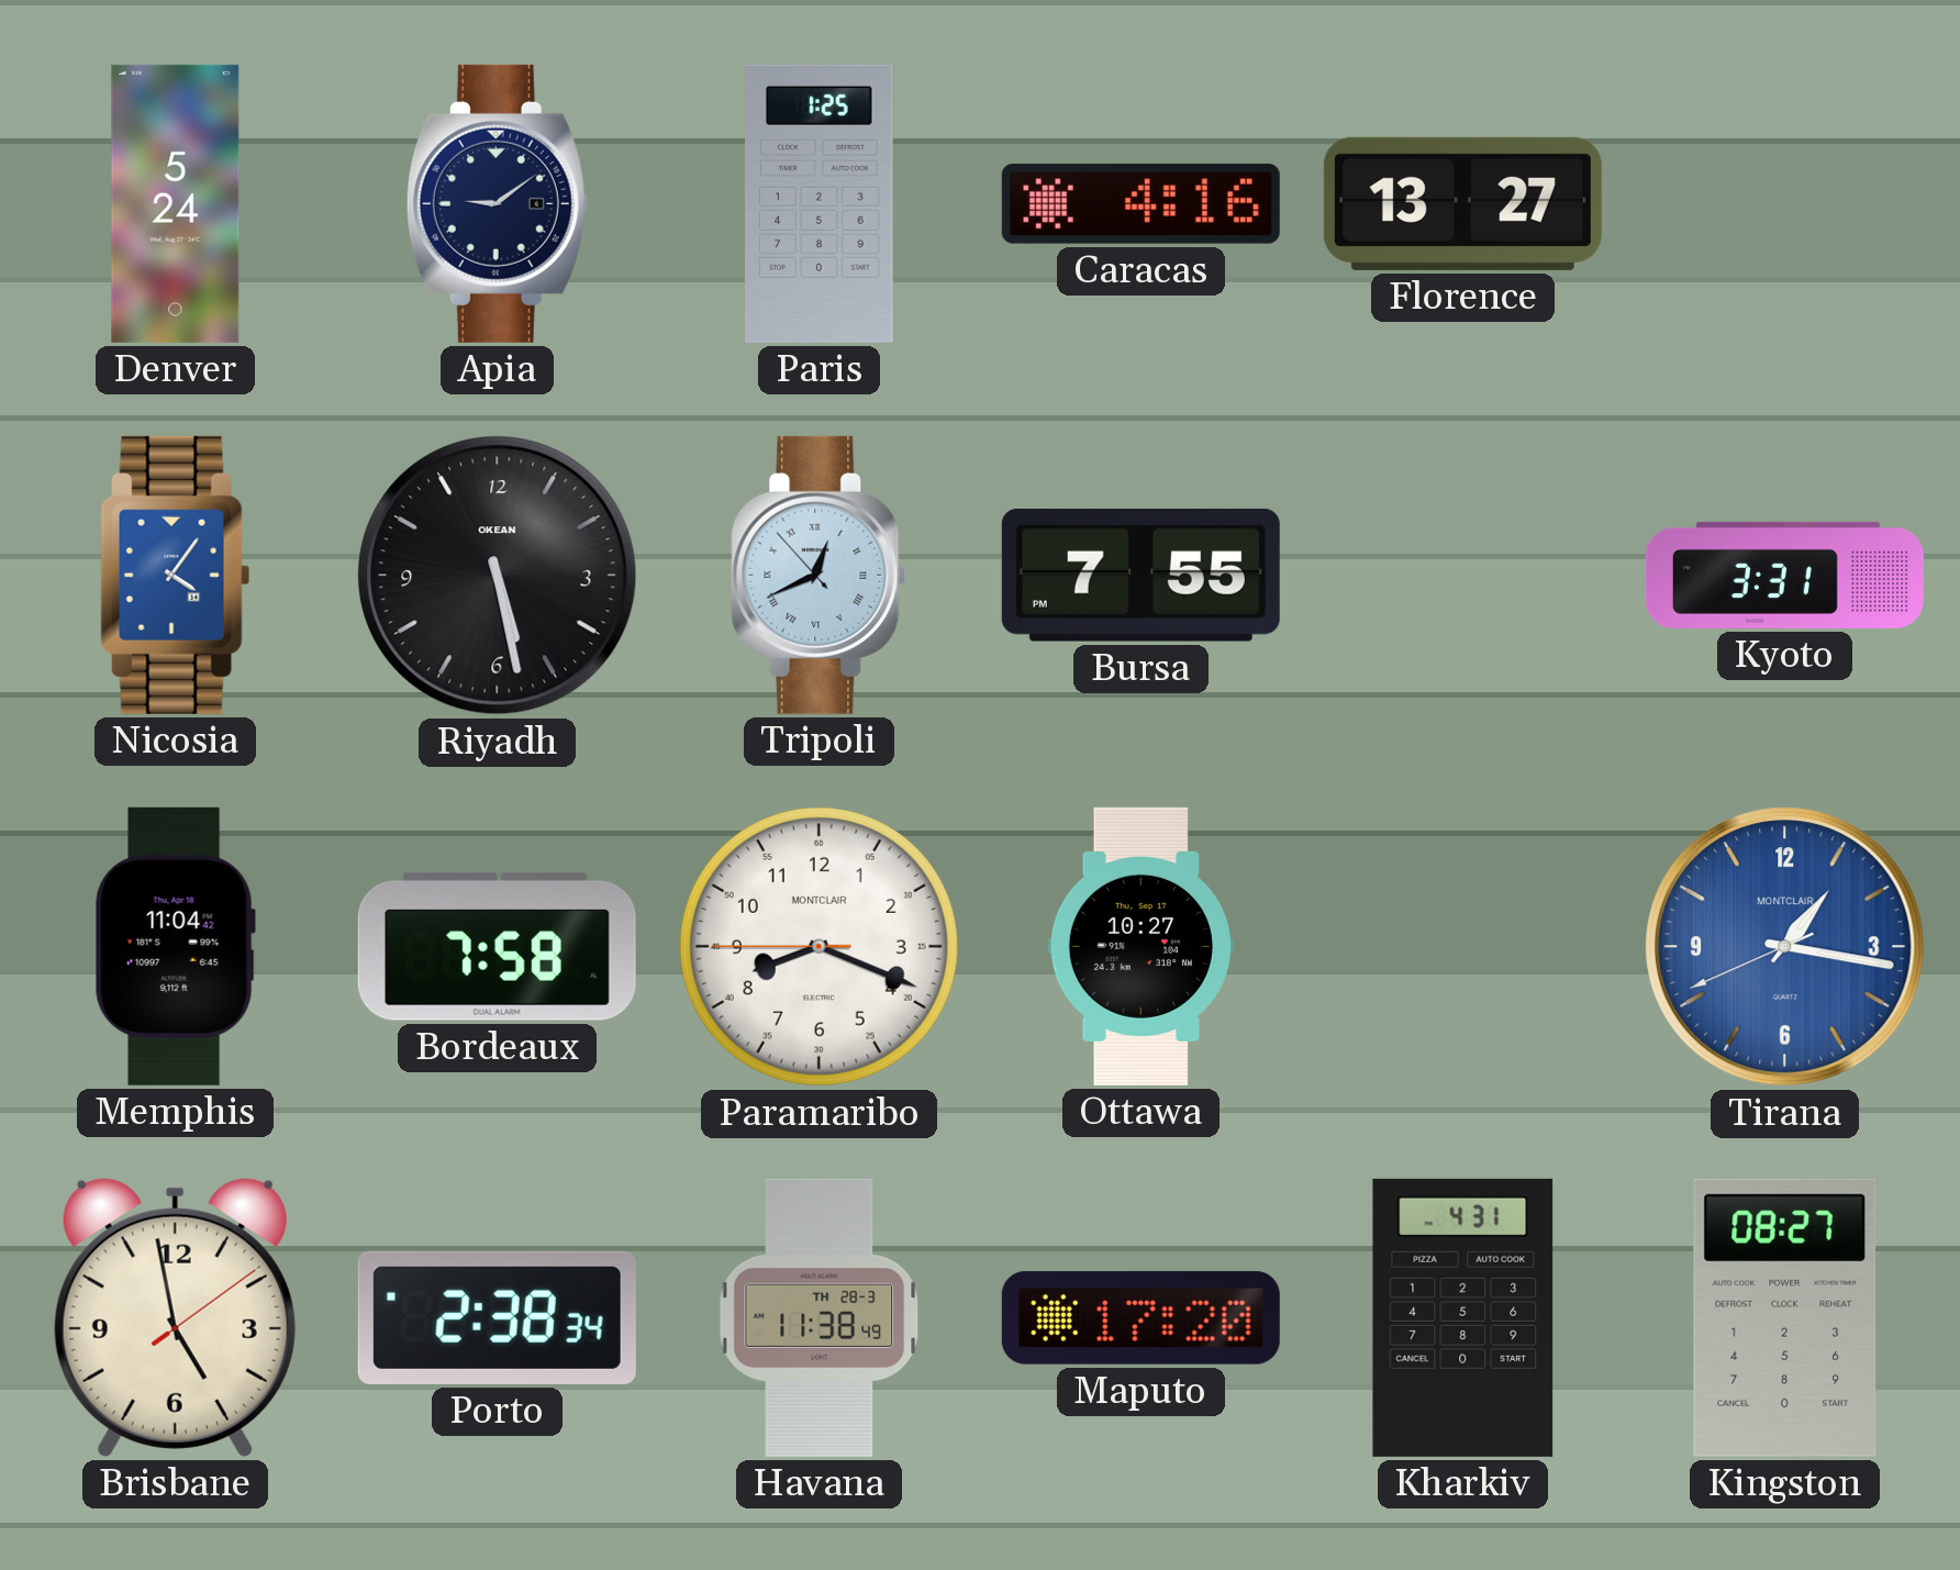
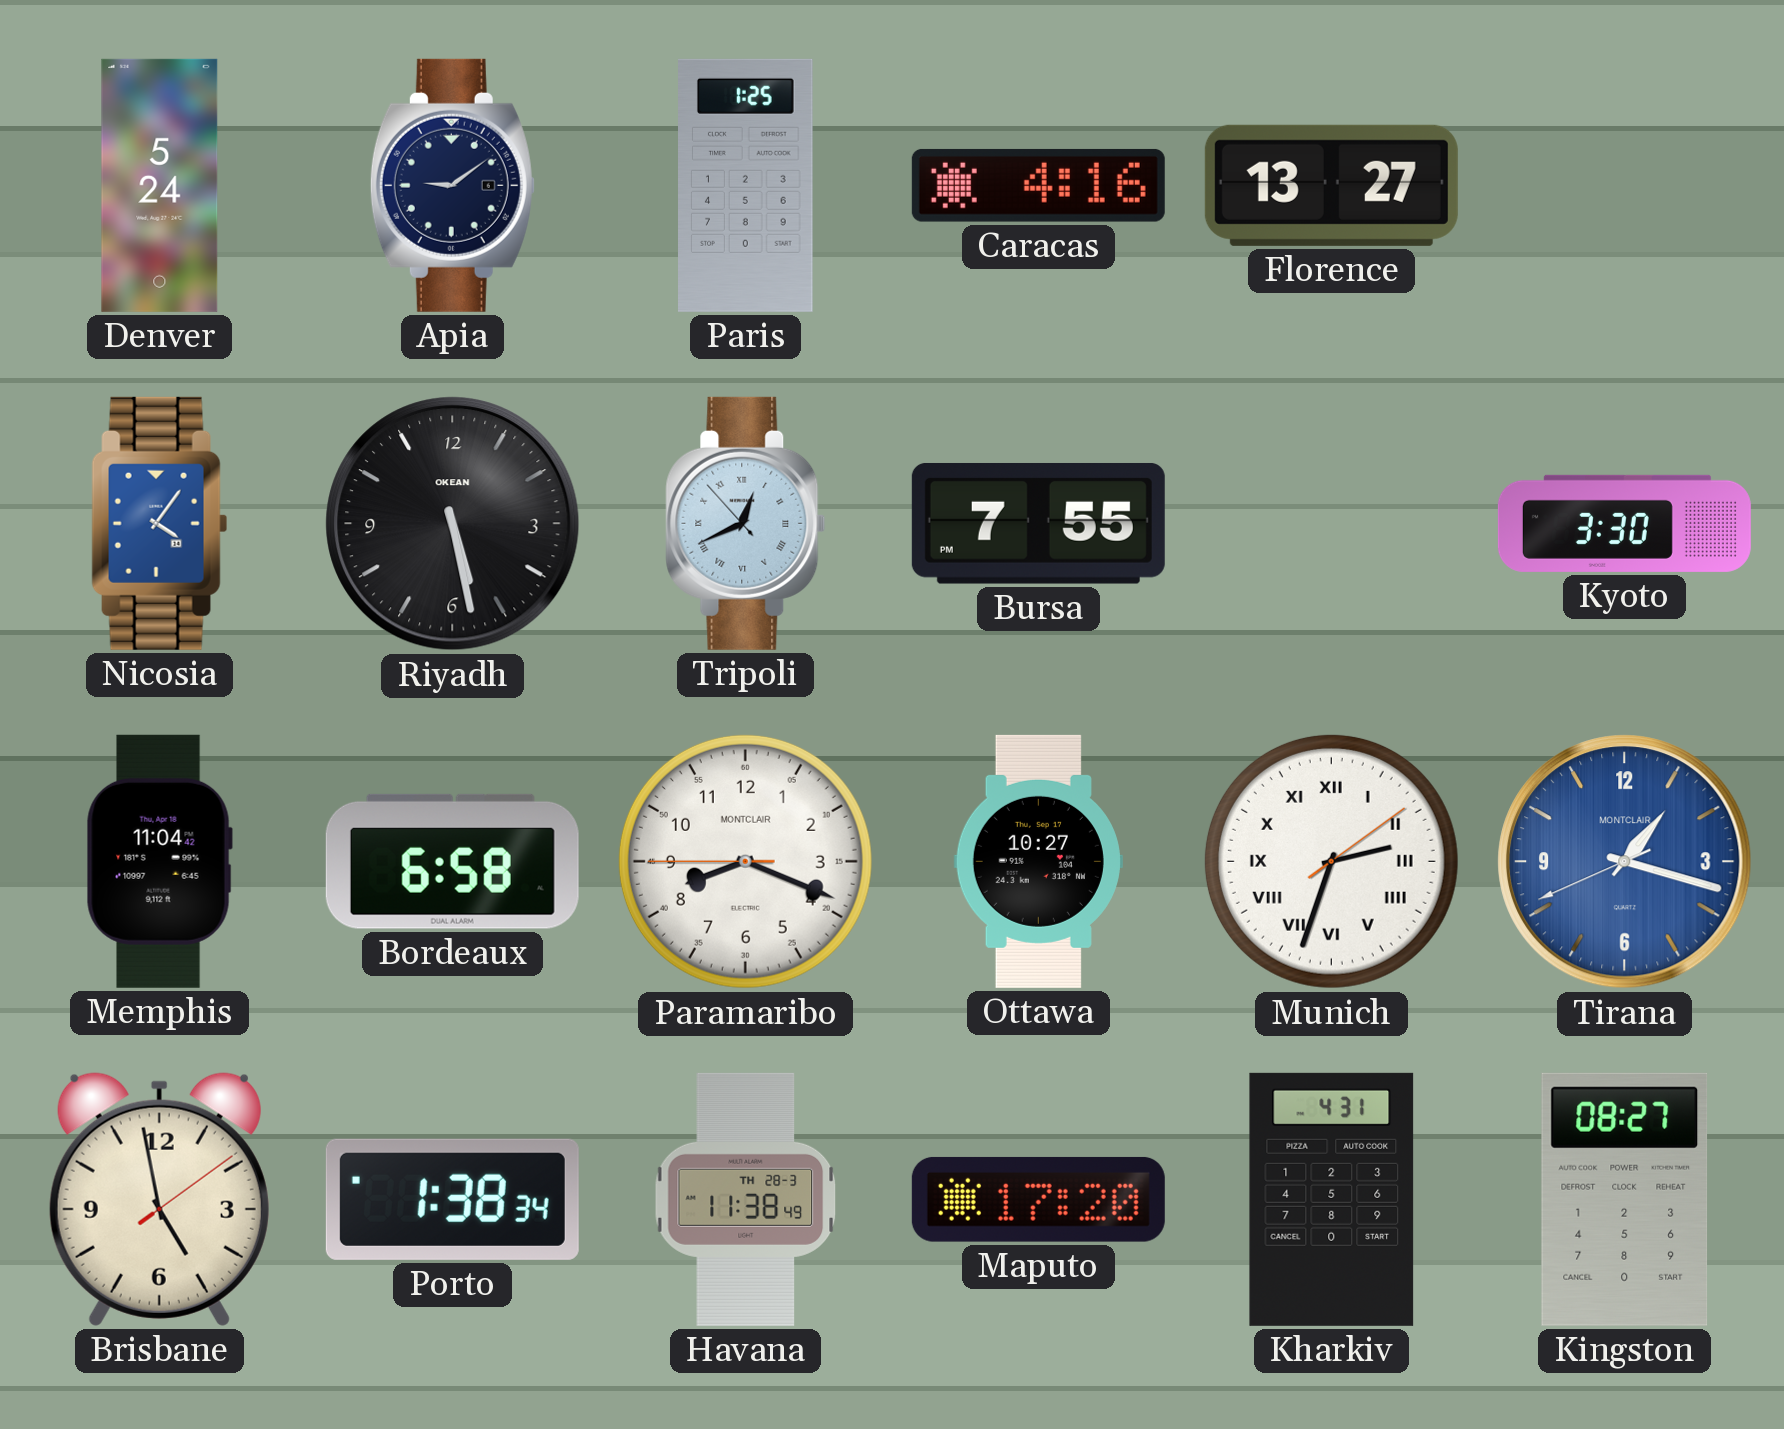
Kyoto: 3:31 -> 3:30
Bordeaux: 7:58 -> 6:58
Munich: none -> 2:33
Tirana: 1:16 -> 1:17
Porto: 2:38 -> 1:38
